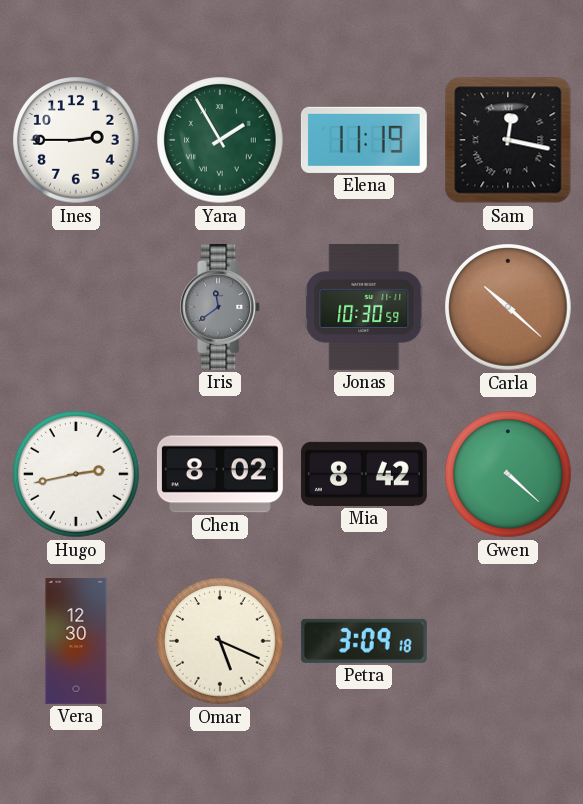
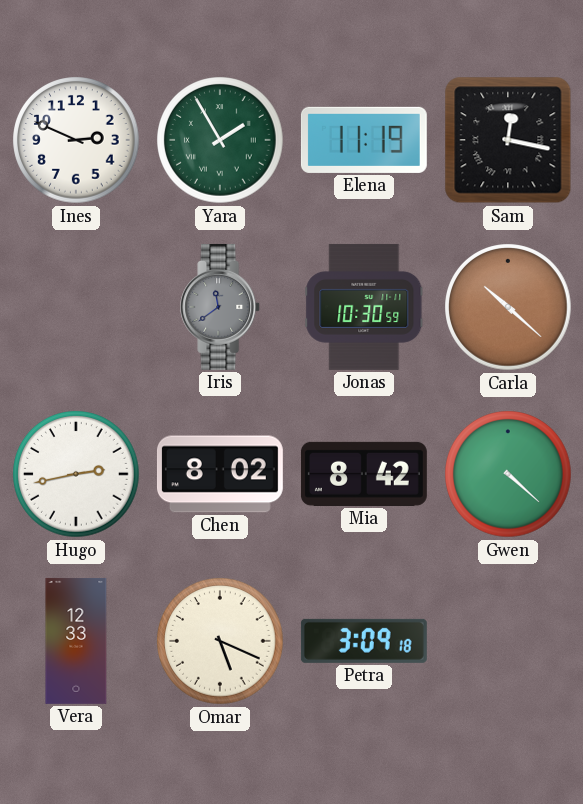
Ines: 2:45 -> 2:49
Vera: 12:30 -> 12:33
